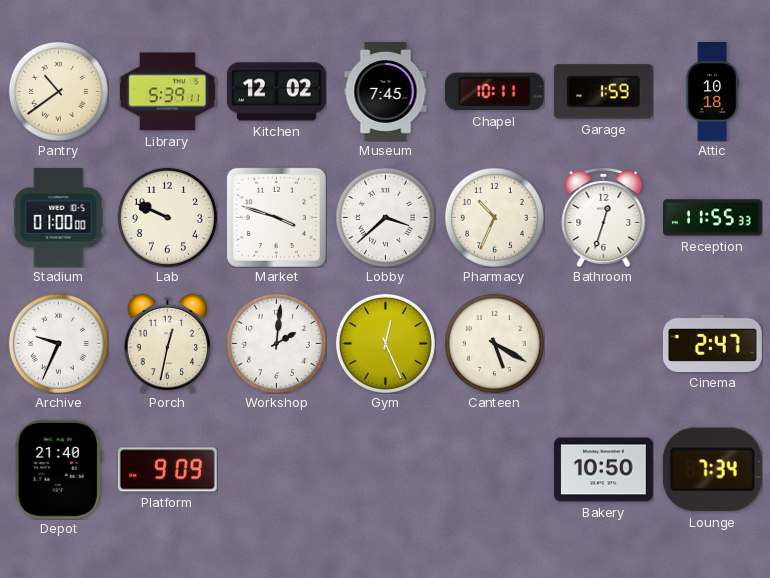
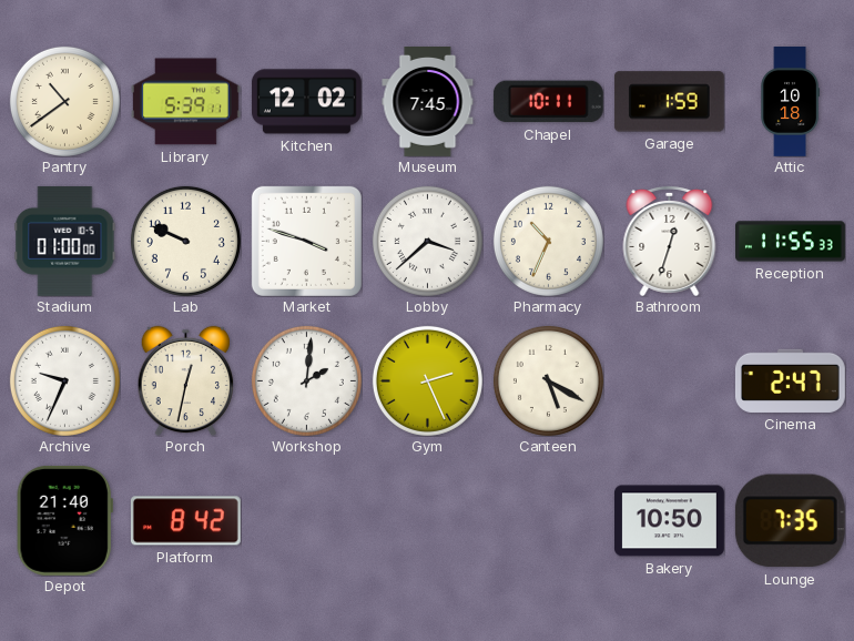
Gym: 12:26 -> 2:26
Platform: 9:09 -> 8:42
Lounge: 7:34 -> 7:35
